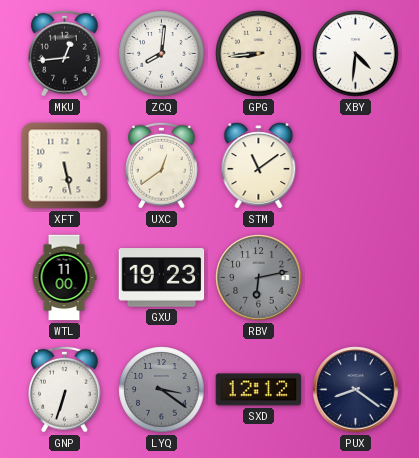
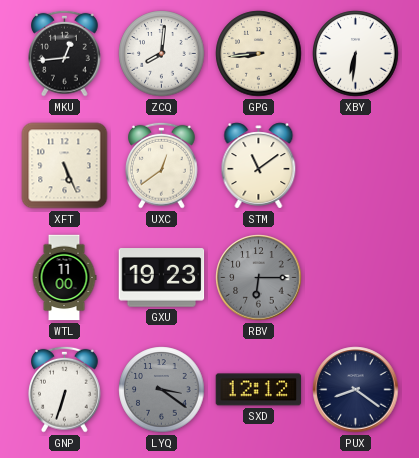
XBY: 4:31 -> 6:31
XFT: 5:28 -> 5:26
RBV: 6:13 -> 6:15
